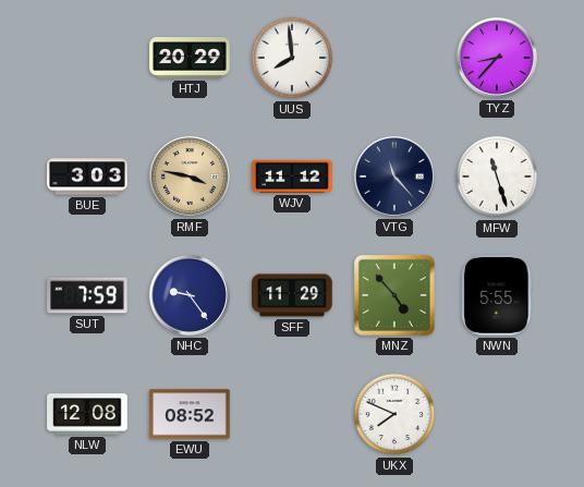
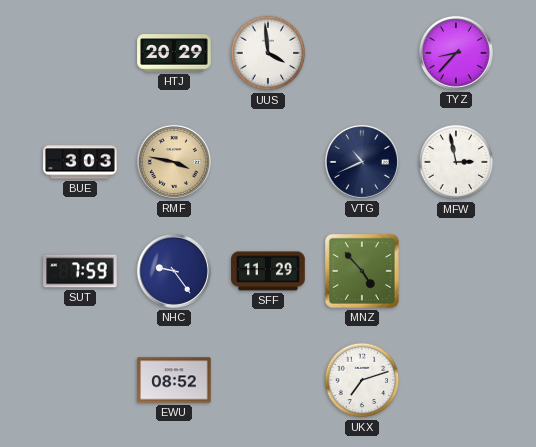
UUS: 7:59 -> 3:59
WJV: 11:12 -> none
VTG: 11:23 -> 10:41
MFW: 11:27 -> 2:58
NWN: 5:55 -> none
NLW: 12:08 -> none
UKX: 7:49 -> 7:12
